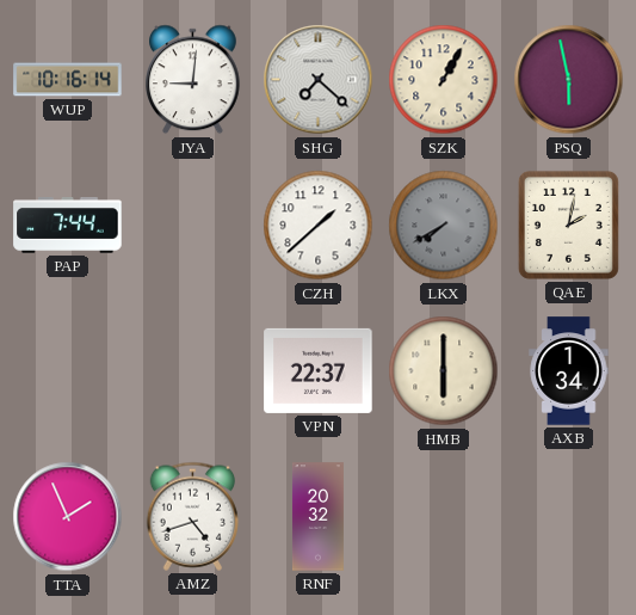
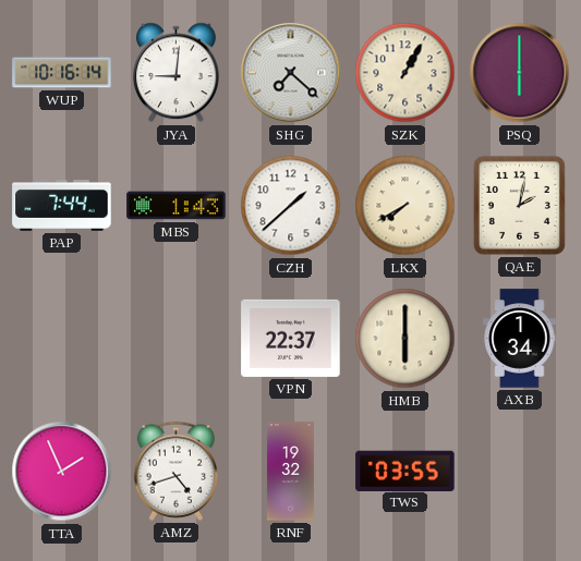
PSQ: 5:58 -> 6:00
MBS: none -> 1:43
LKX dial: grey -> cream
RNF: 20:32 -> 19:32
TWS: none -> 03:55
